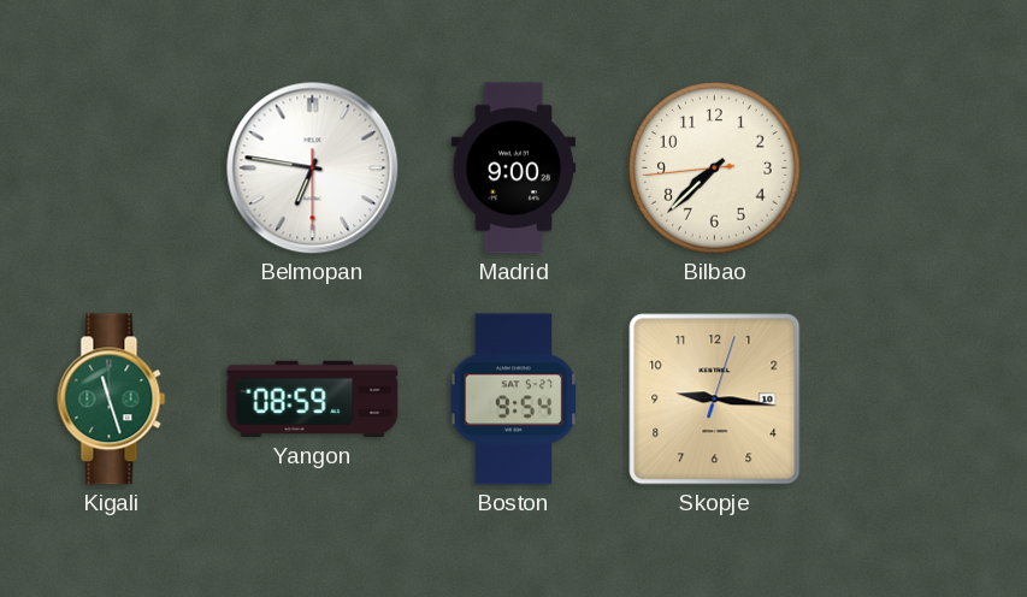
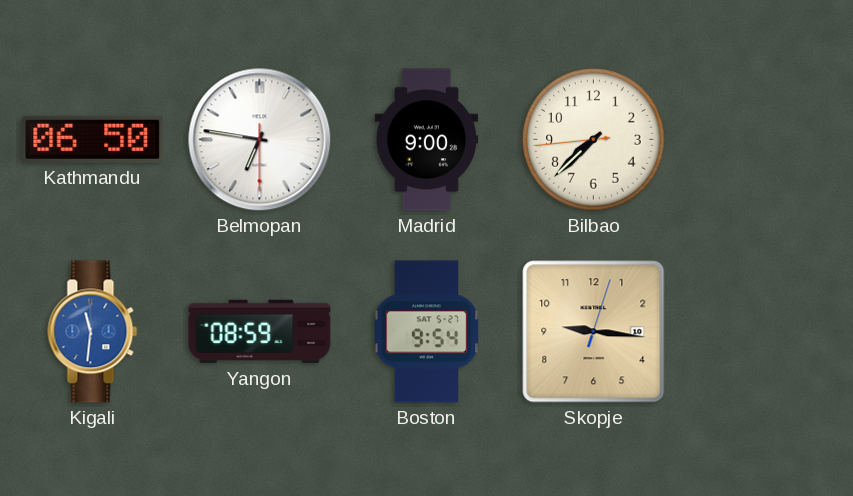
Kathmandu: none -> 06:50
Kigali: 11:27 -> 11:31
Kigali dial: green -> blue
